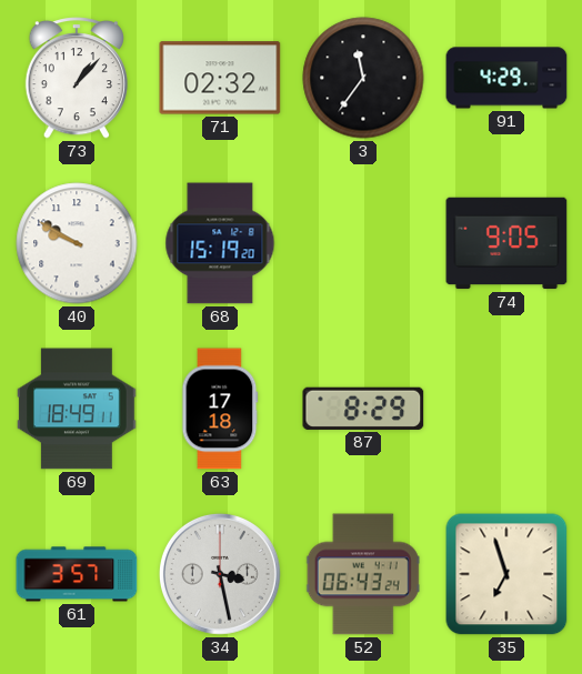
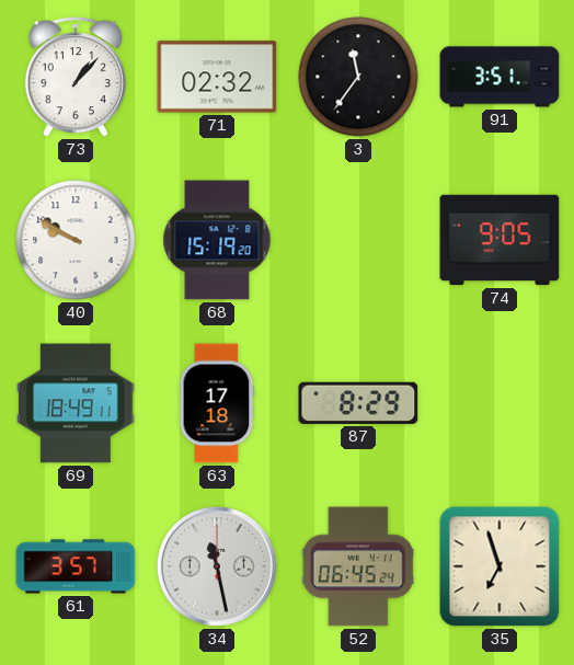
91: 4:29 -> 3:51
34: 3:28 -> 11:28
52: 06:43 -> 06:45
